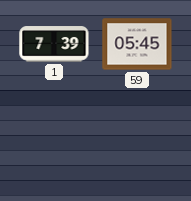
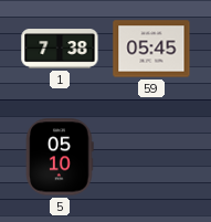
1: 7:39 -> 7:38
5: none -> 05:10
